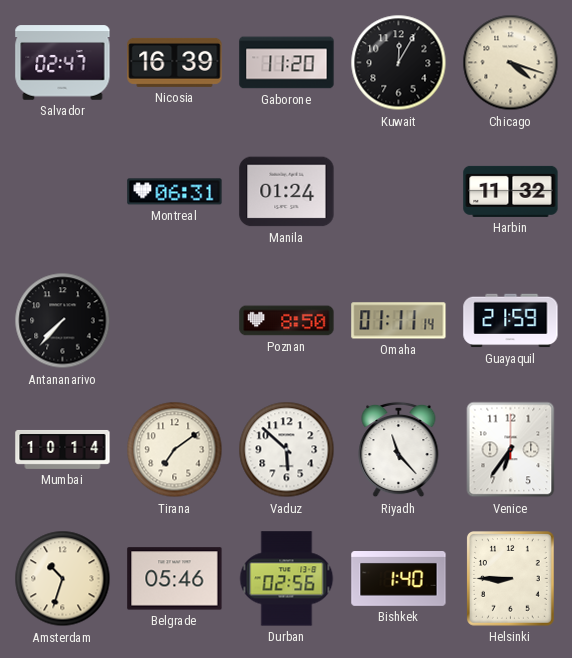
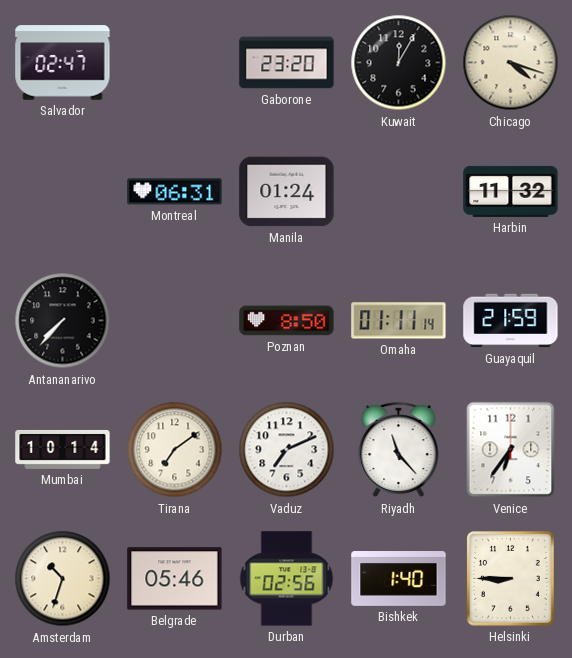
Nicosia: 16:39 -> none
Gaborone: 11:20 -> 23:20
Vaduz: 5:52 -> 7:11
